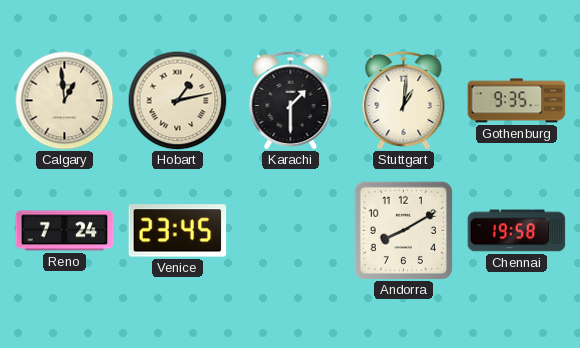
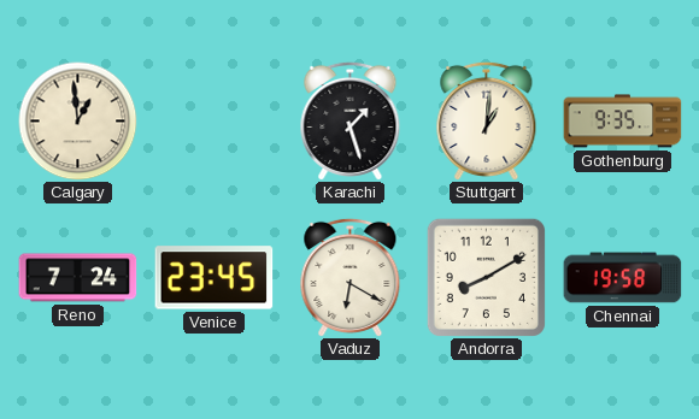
Hobart: 1:13 -> none
Karachi: 1:30 -> 1:27
Vaduz: none -> 6:20
